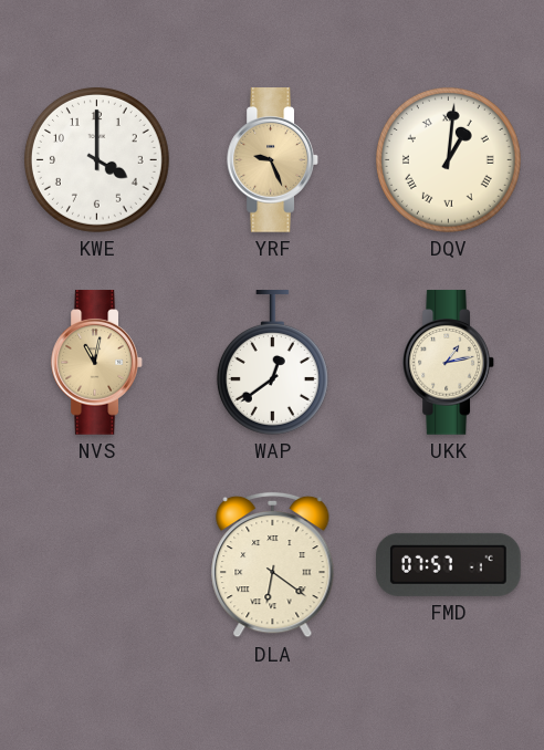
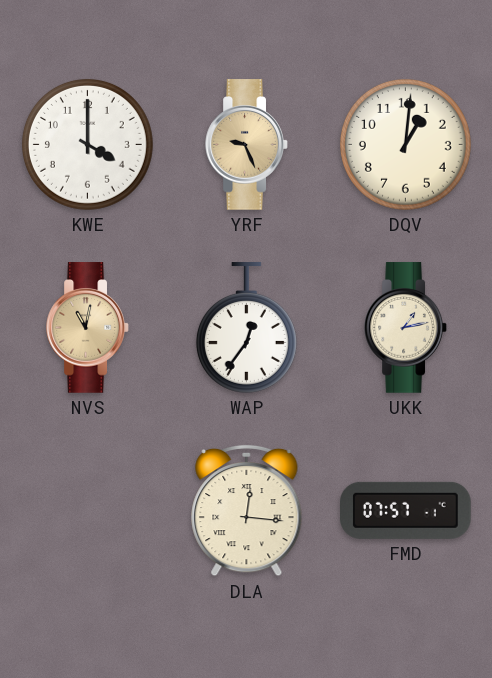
DQV numerals: Roman -> Arabic
WAP: 12:39 -> 12:36
DLA: 6:21 -> 12:16
